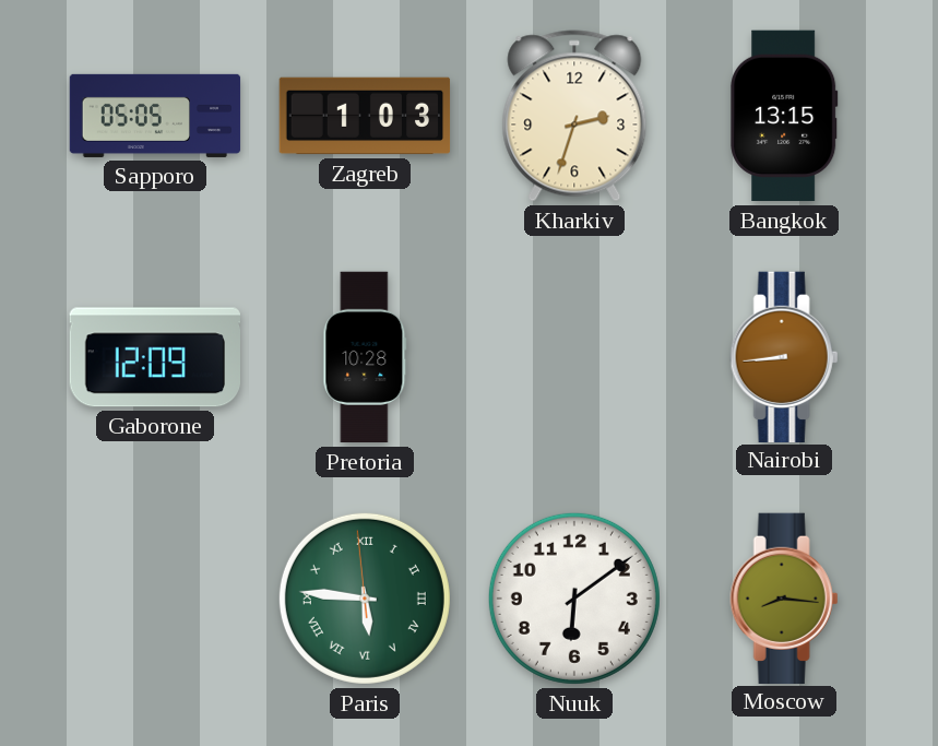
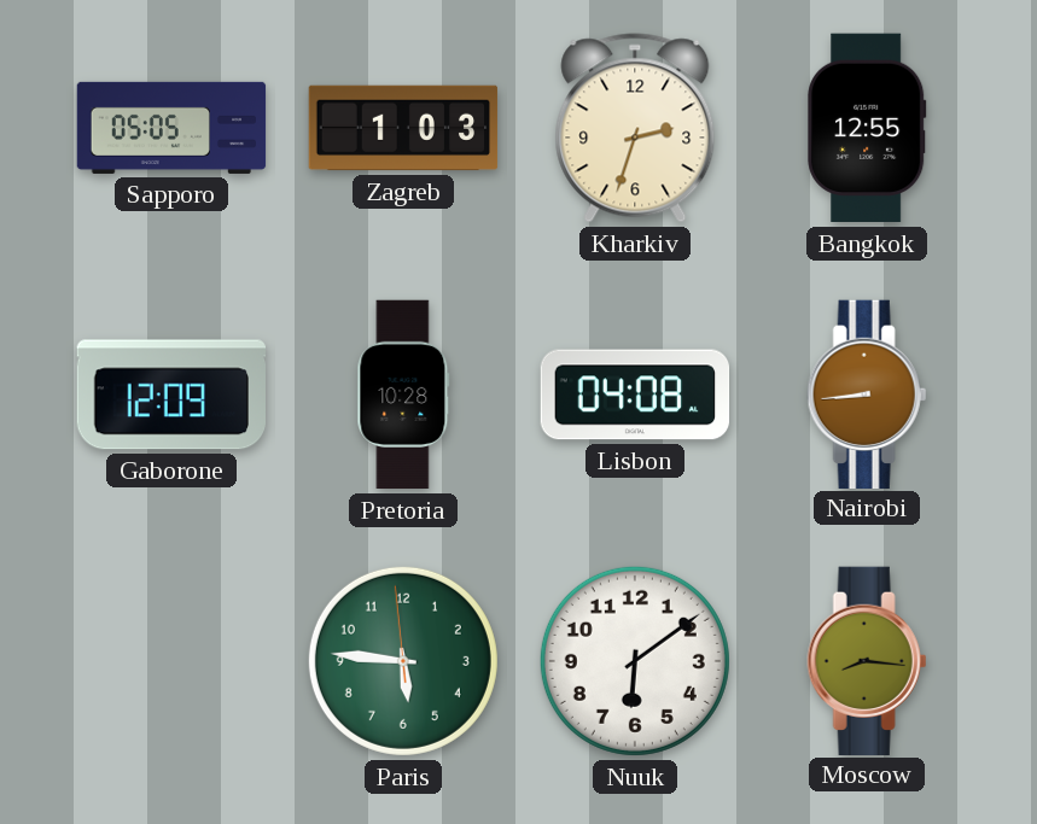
Bangkok: 13:15 -> 12:55
Lisbon: none -> 04:08
Paris numerals: Roman -> Arabic
